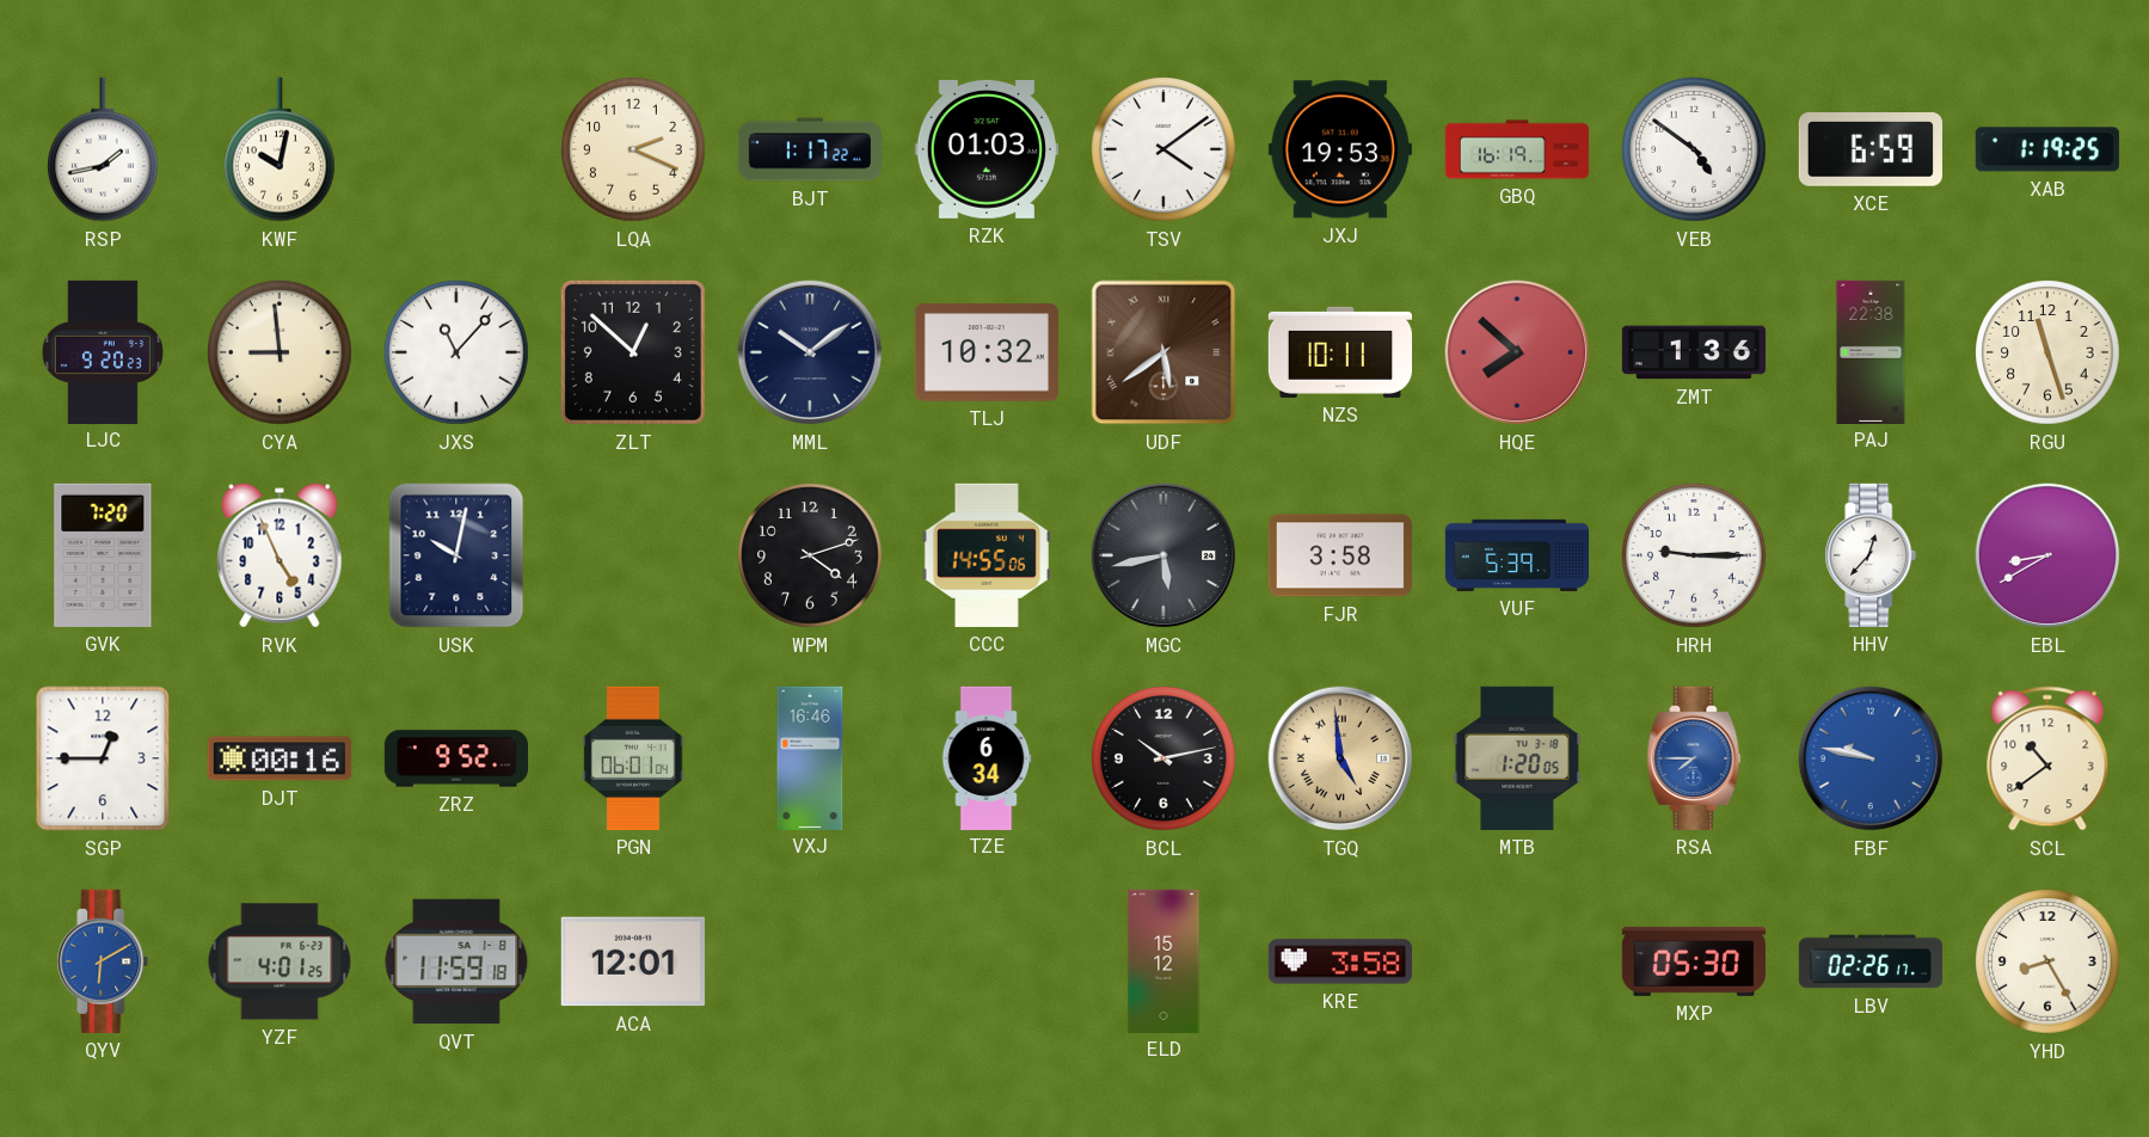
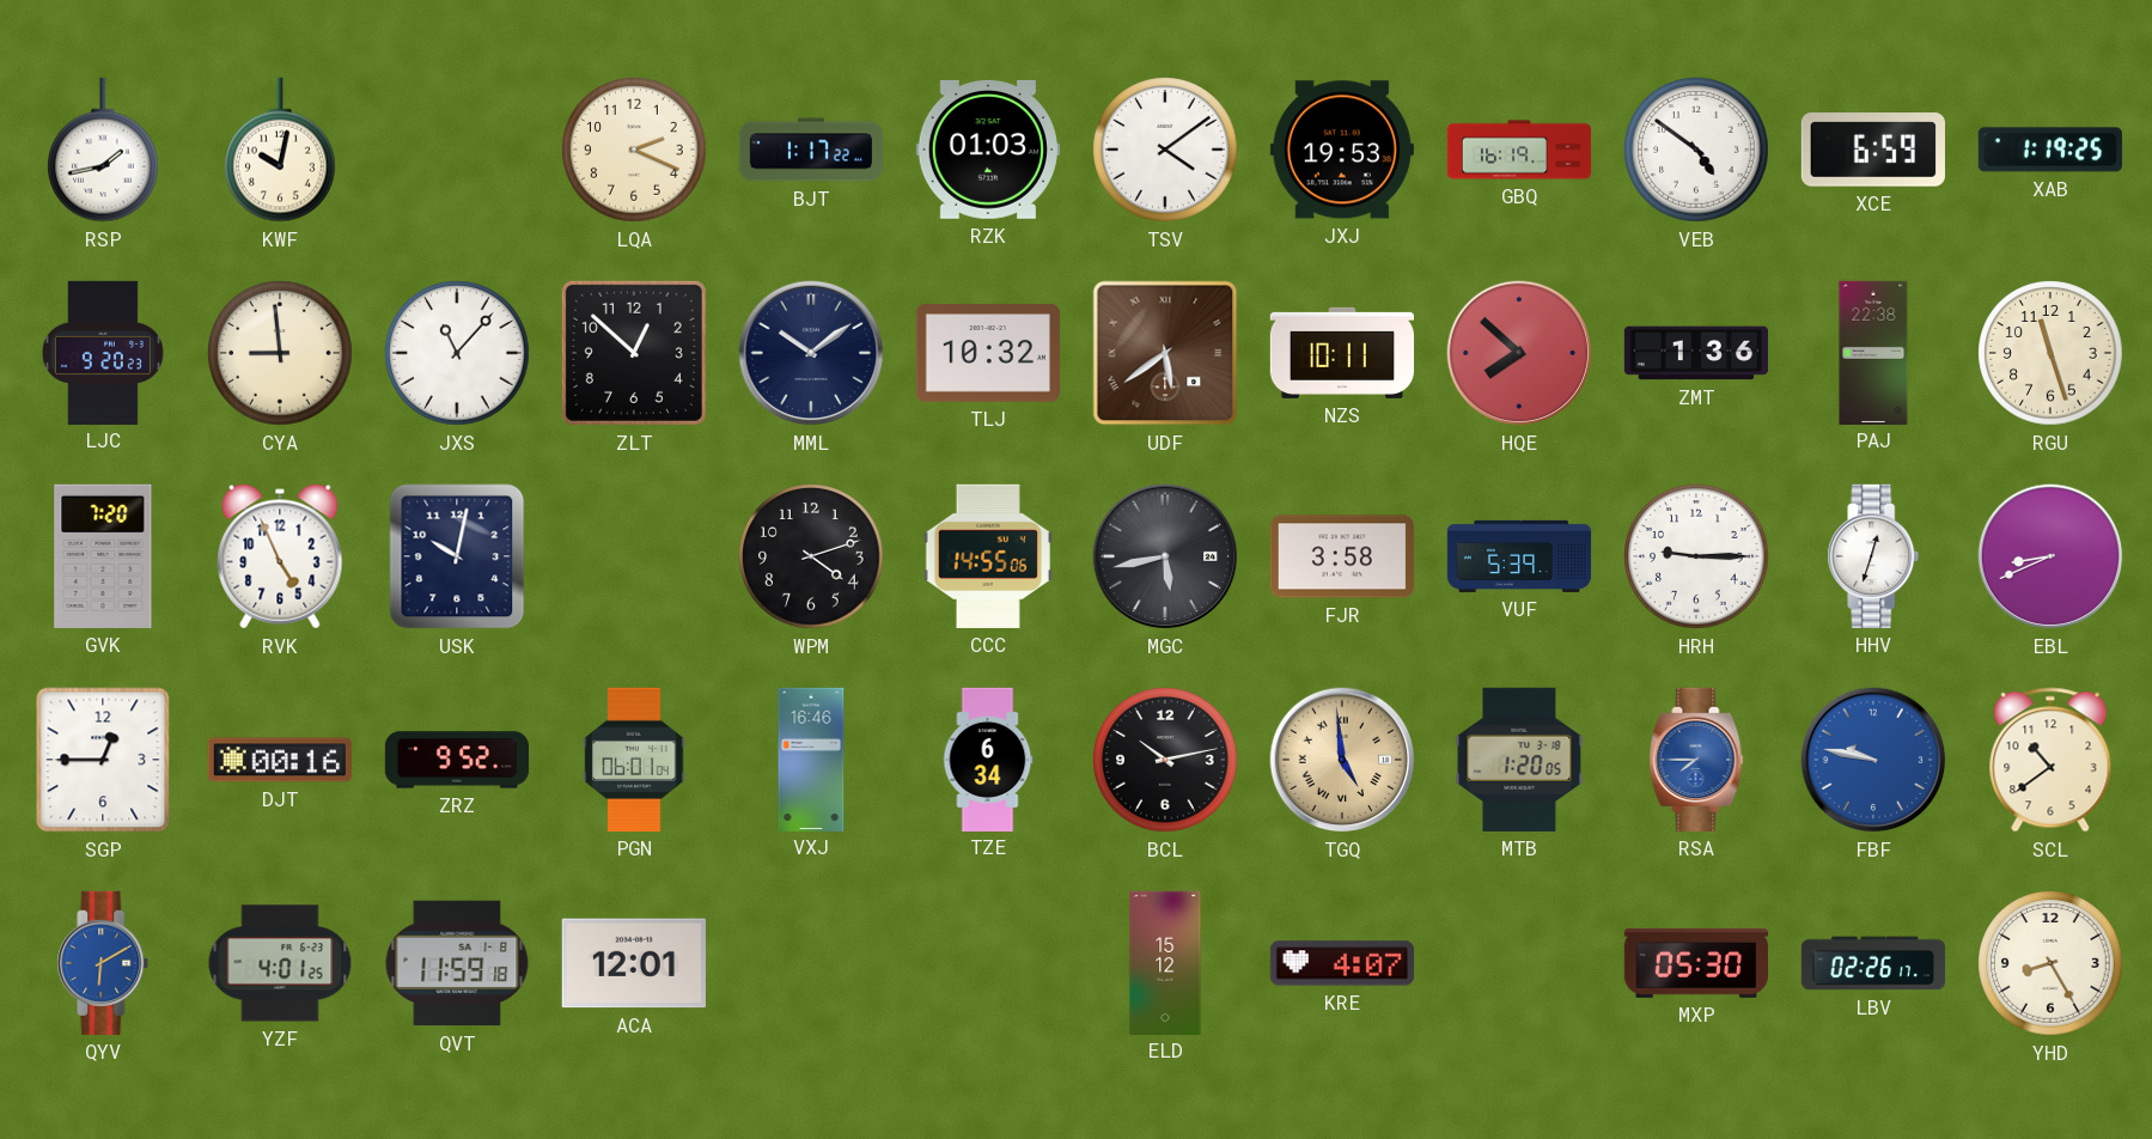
HHV: 12:37 -> 12:33
EBL: 8:40 -> 8:41
KRE: 3:58 -> 4:07
